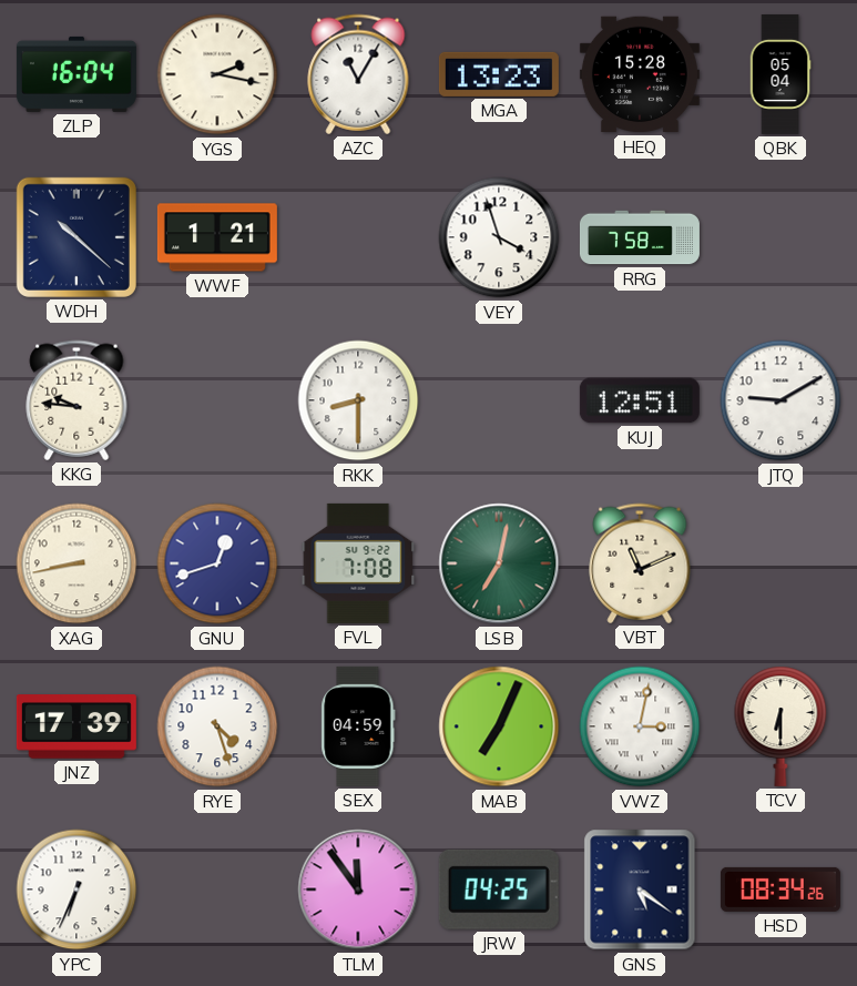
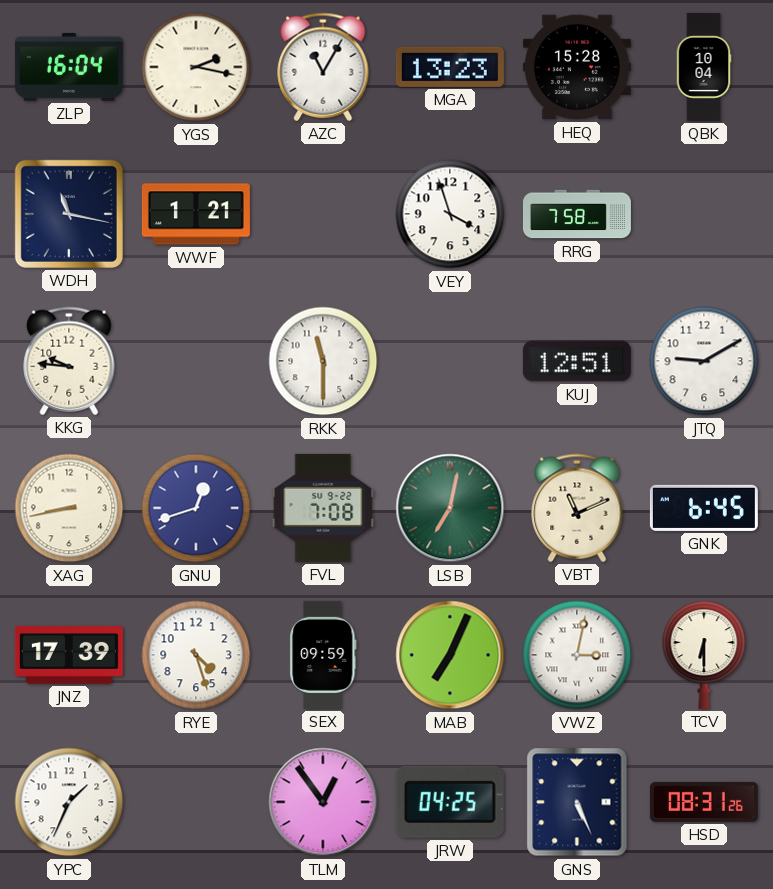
QBK: 05:04 -> 10:04
WDH: 10:22 -> 11:17
RKK: 8:30 -> 11:30
GNK: none -> 6:45
SEX: 04:59 -> 09:59
YPC: 6:34 -> 1:34
TLM: 11:54 -> 12:54
GNS: 5:21 -> 5:26
HSD: 08:34 -> 08:31
